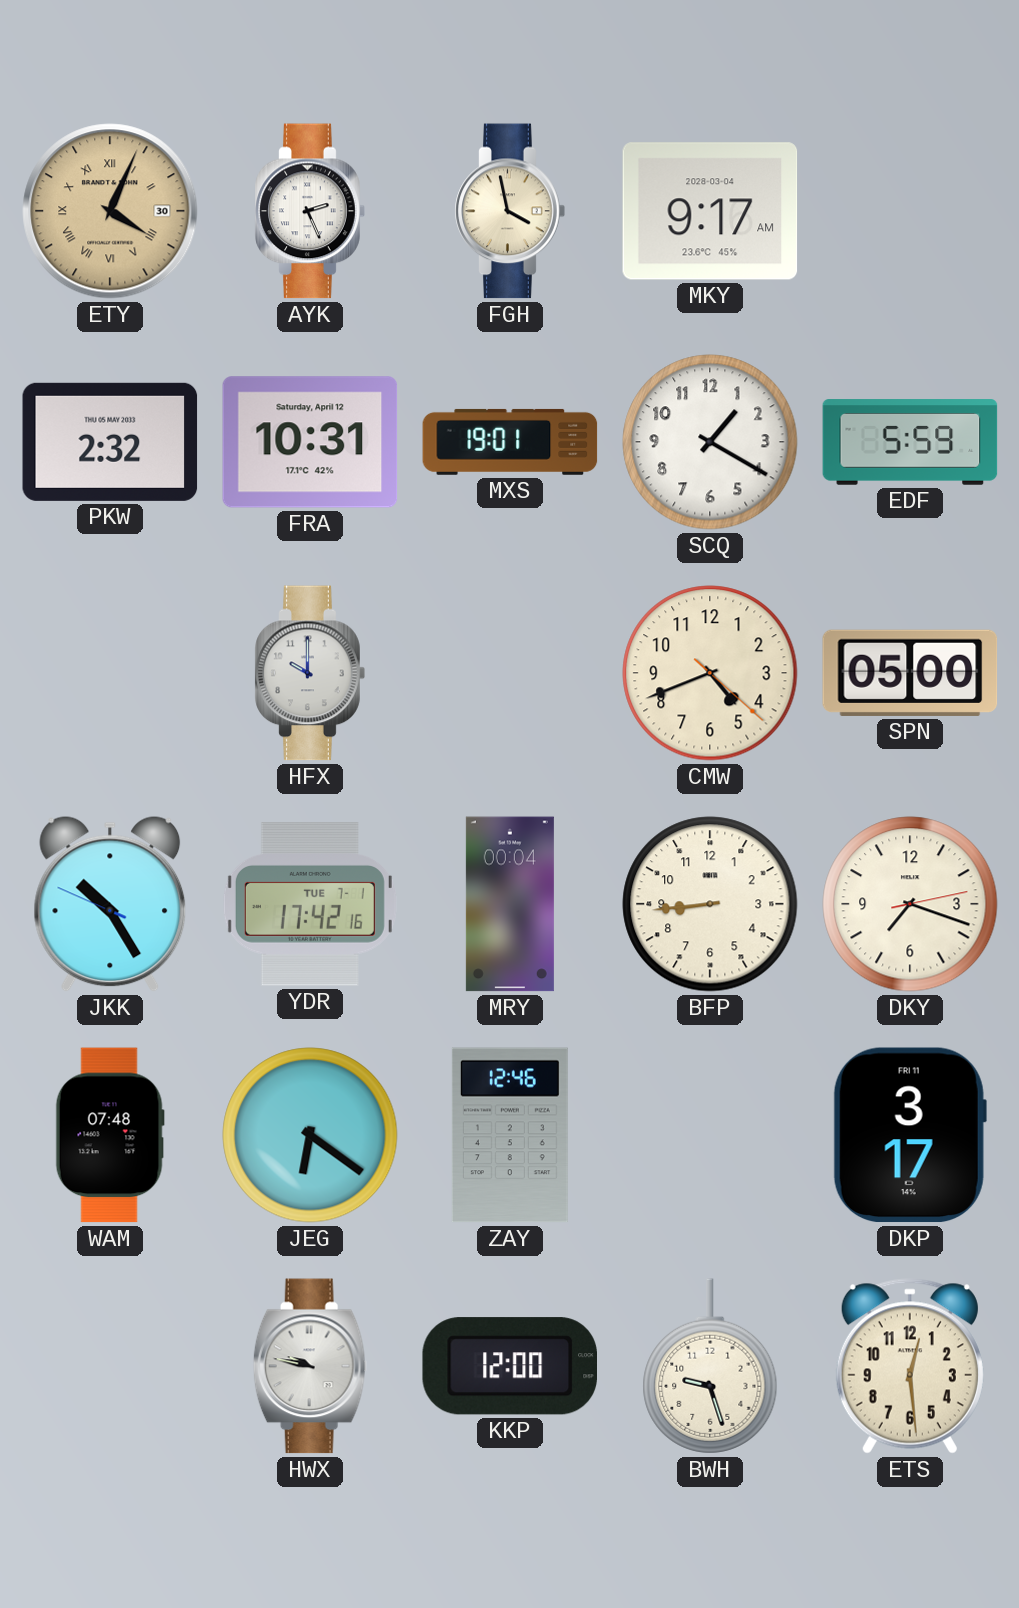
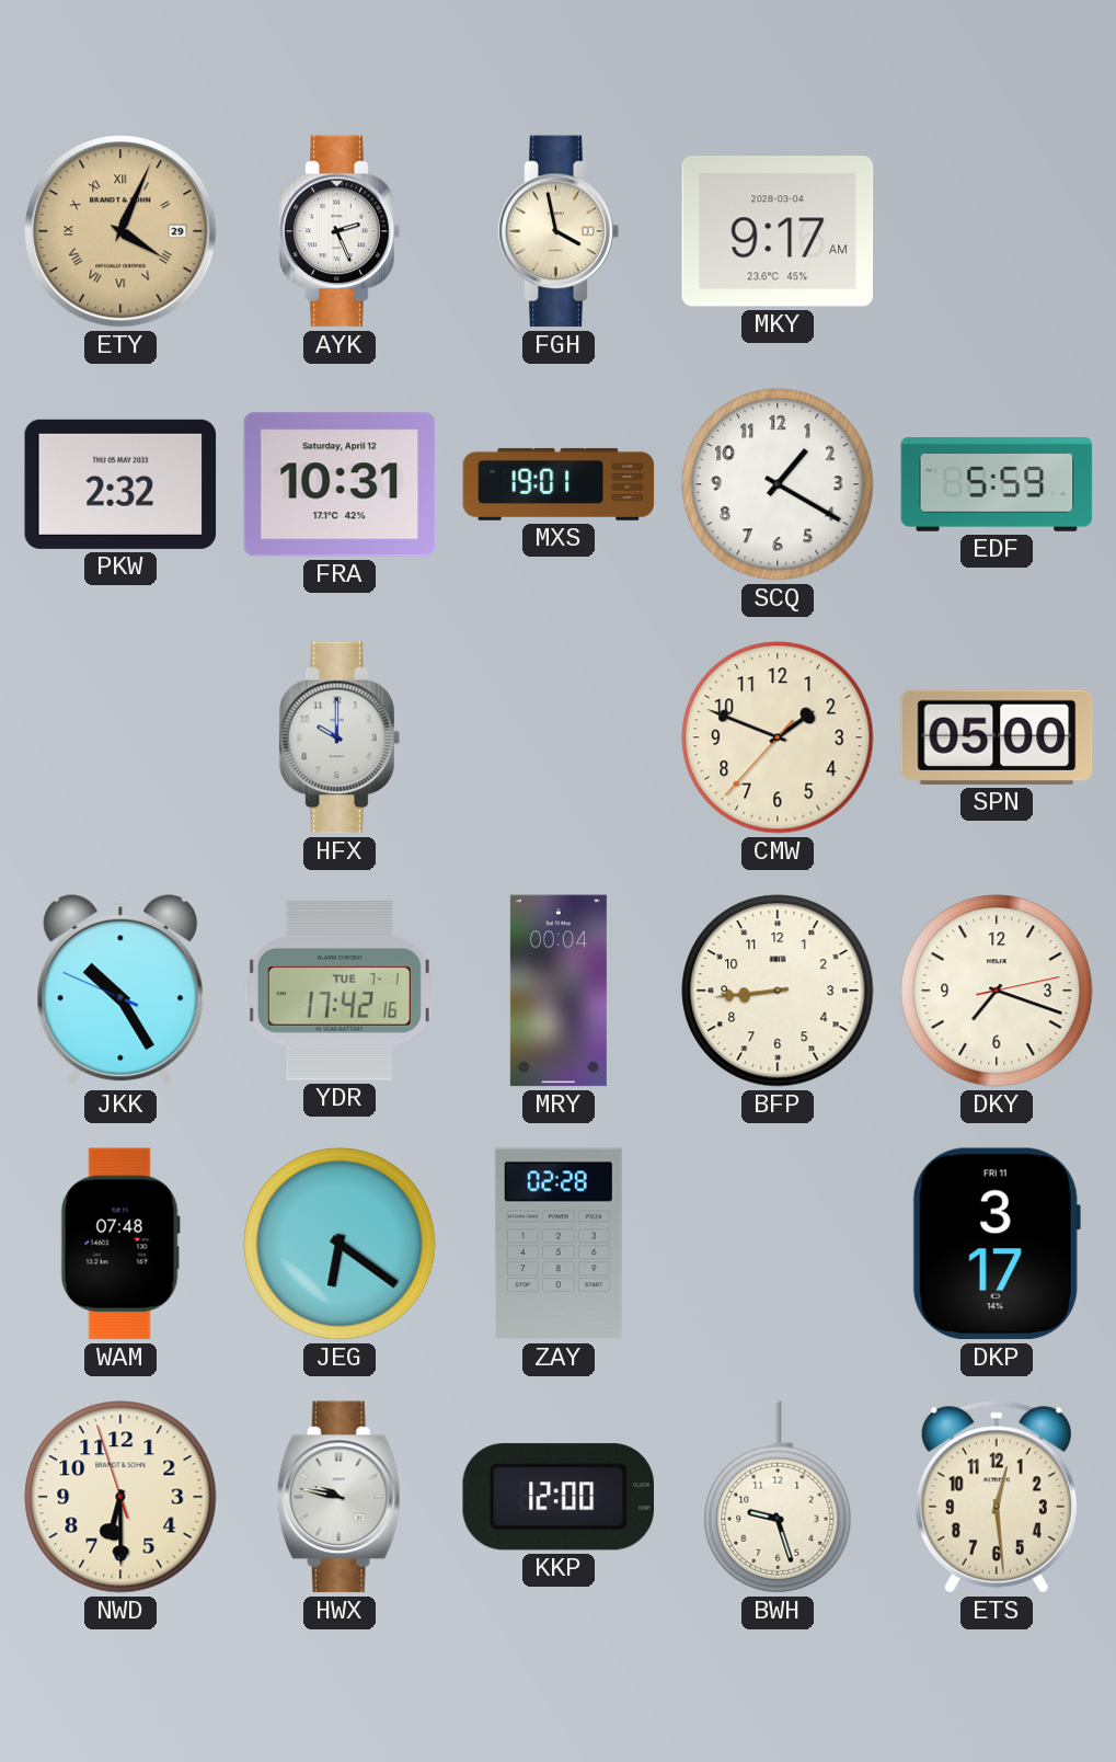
ETY date: 30 -> 29
CMW: 4:41 -> 1:48
ZAY: 12:46 -> 02:28
NWD: none -> 6:29
